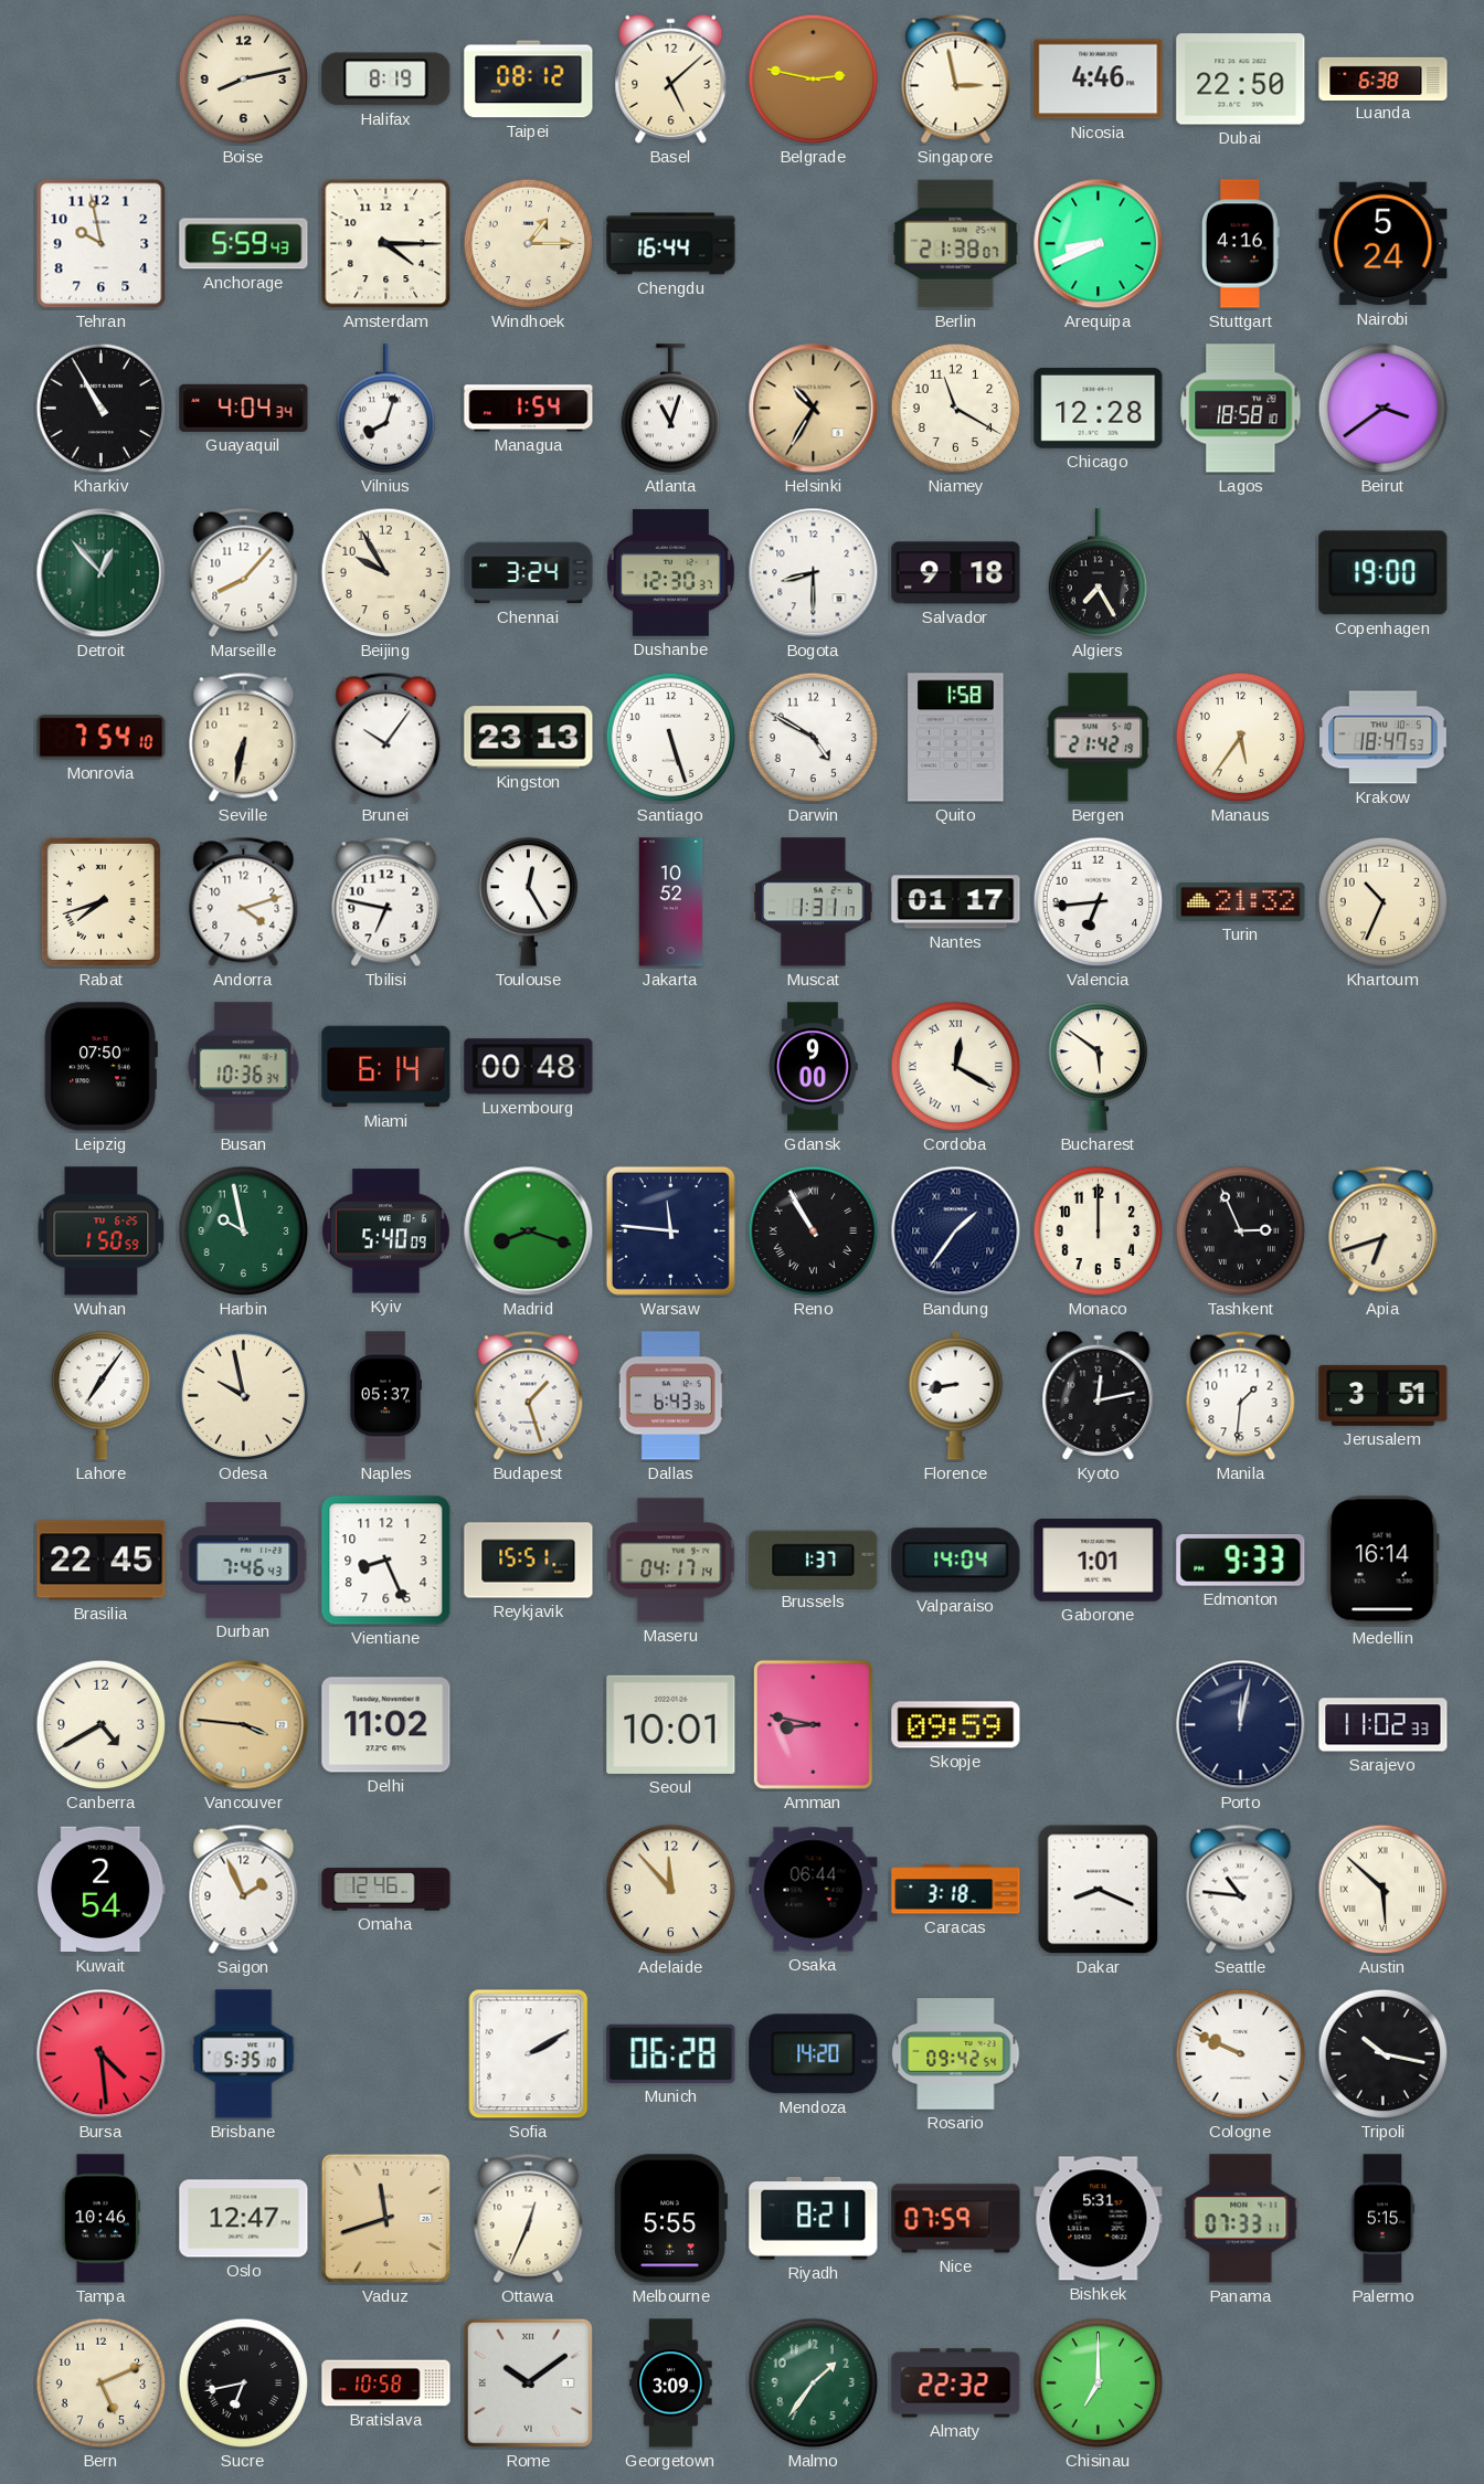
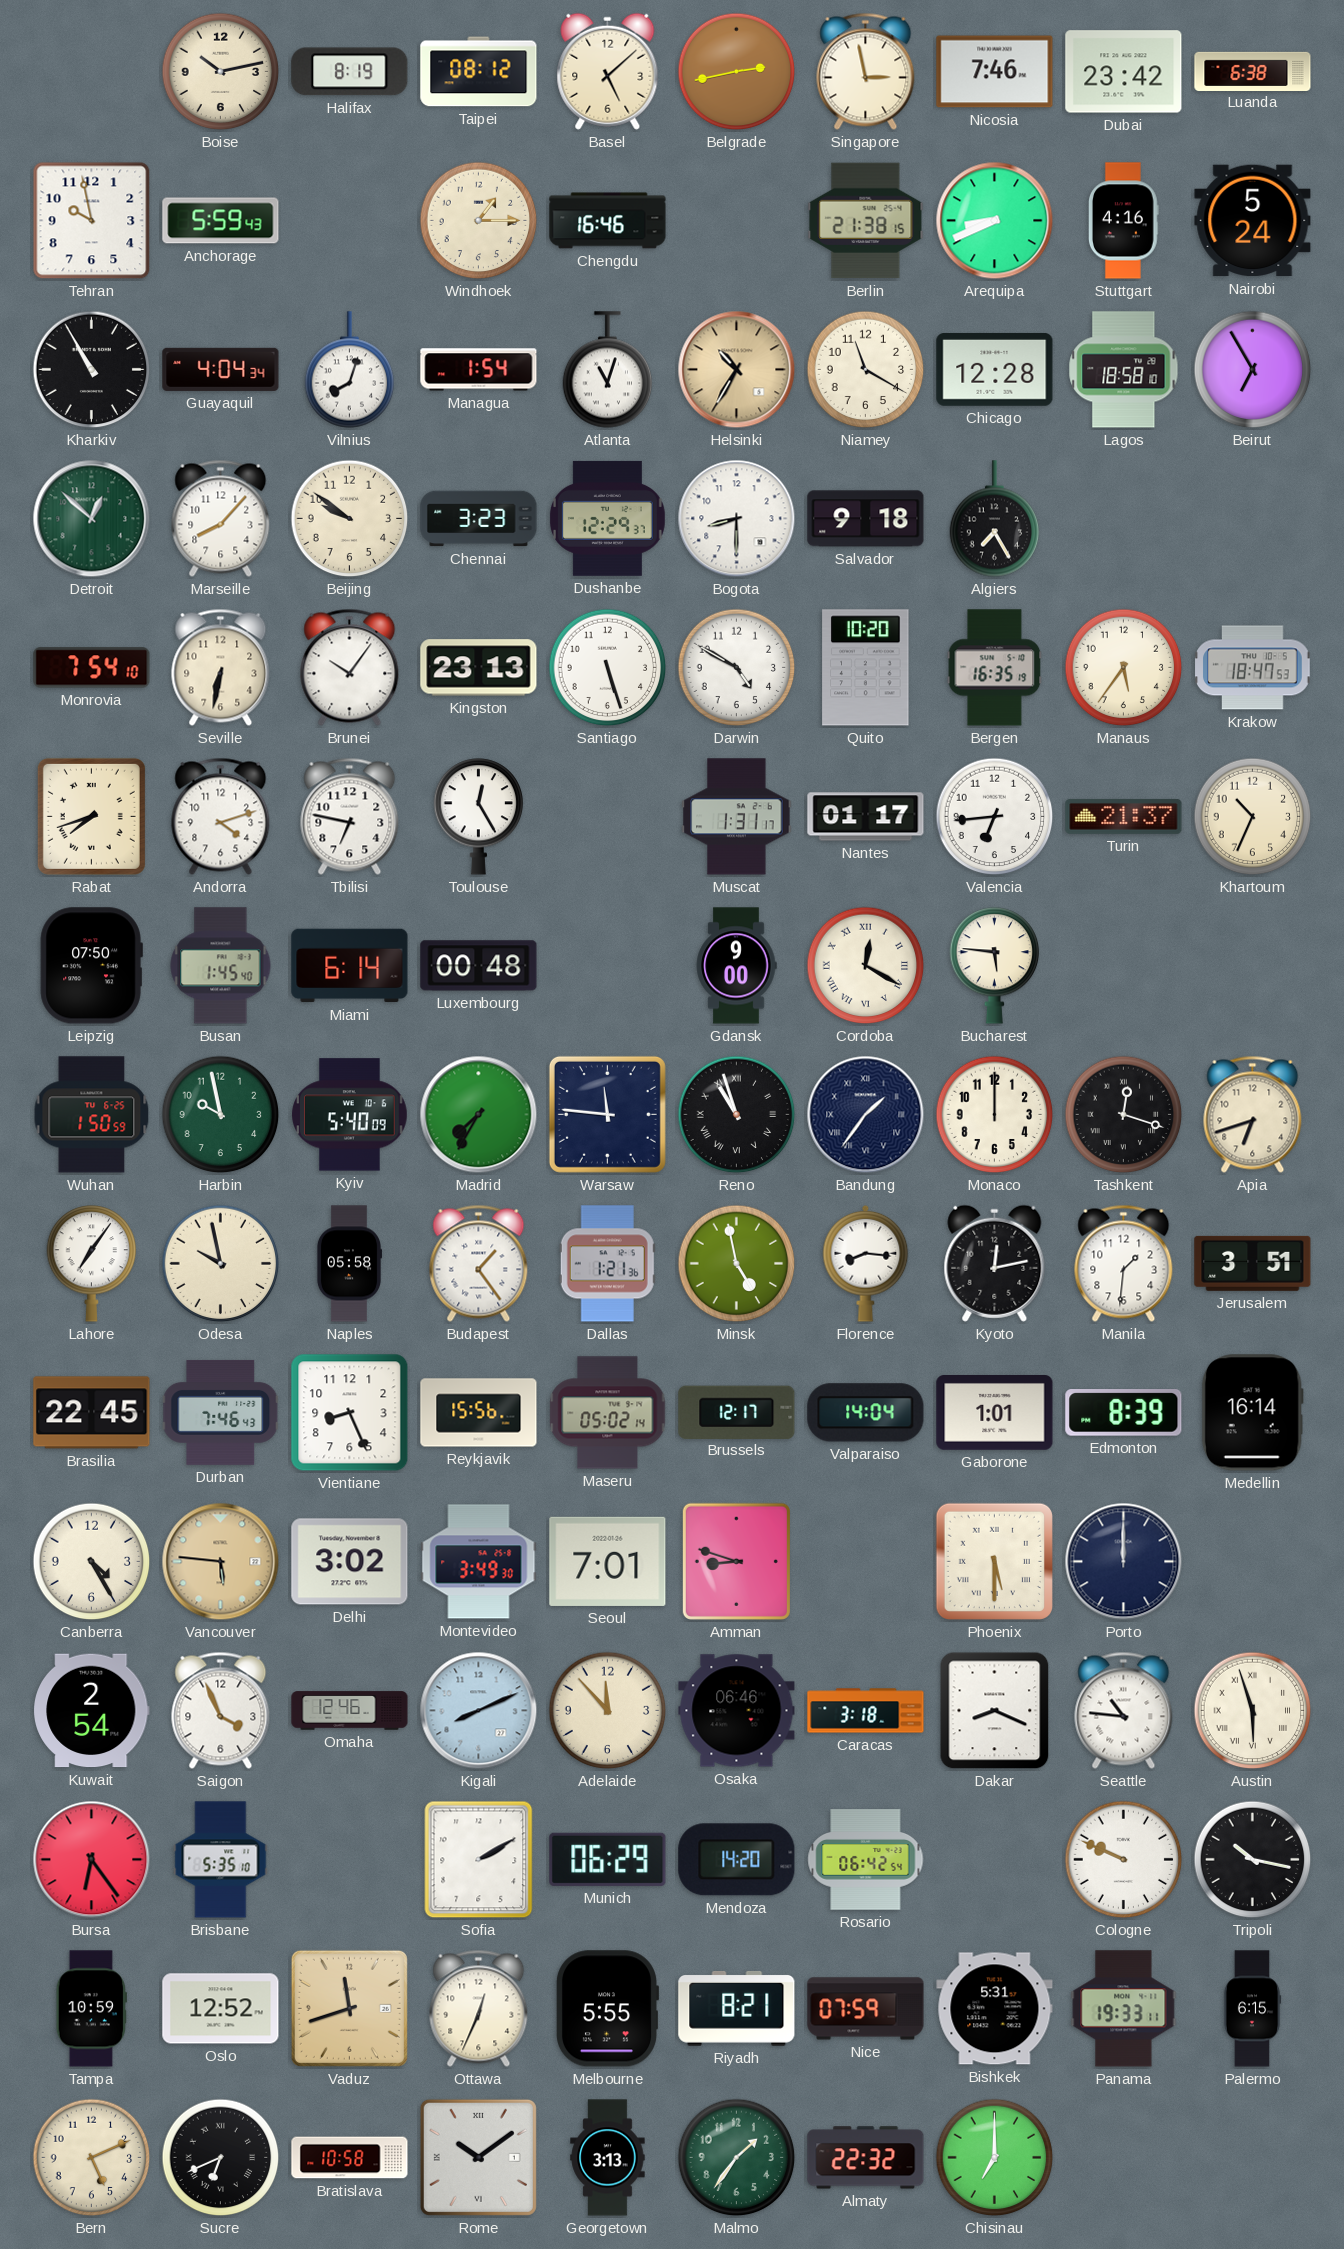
Boise: 8:13 -> 10:13
Belgrade: 2:47 -> 2:43
Nicosia: 4:46 -> 7:46
Dubai: 22:50 -> 23:42
Amsterdam: 4:15 -> none
Chengdu: 16:44 -> 16:46
Berlin: 21:38:07 -> 21:38:15
Beirut: 3:39 -> 6:55
Detroit: 12:53 -> 12:52
Beijing: 9:55 -> 9:51
Chennai: 3:24 -> 3:23
Dushanbe: 12:30 -> 12:29
Copenhagen: 19:00 -> none
Quito: 1:58 -> 10:20
Bergen: 21:42 -> 16:35
Jakarta: 10:52 -> none
Turin: 21:32 -> 21:37
Busan: 10:36 -> 1:45
Bucharest: 5:51 -> 5:46
Madrid: 8:18 -> 7:35
Reno: 10:55 -> 10:57
Tashkent: 2:56 -> 12:18
Naples: 05:37 -> 05:58
Budapest: 1:27 -> 1:24
Dallas: 6:43 -> 1:21
Minsk: none -> 4:58
Florence: 8:43 -> 8:16
Reykjavik: 15:51 -> 15:56
Maseru: 04:17 -> 05:02
Brussels: 1:37 -> 12:17
Edmonton: 9:33 -> 8:39
Canberra: 4:40 -> 4:25
Vancouver: 3:46 -> 5:46
Delhi: 11:02 -> 3:02
Montevideo: none -> 3:49
Seoul: 10:01 -> 7:01
Amman: 8:47 -> 8:48
Skopje: 09:59 -> none
Phoenix: none -> 5:30
Porto: 12:02 -> 12:00
Sarajevo: 11:02 -> none
Saigon: 1:56 -> 3:56
Kigali: none -> 8:11
Osaka: 06:44 -> 06:46
Austin: 5:52 -> 5:57
Bursa: 4:29 -> 6:24
Munich: 06:28 -> 06:29
Rosario: 09:42 -> 06:42
Tampa: 10:46 -> 10:59
Oslo: 12:47 -> 12:52
Panama: 07:33 -> 19:33
Palermo: 5:15 -> 6:15
Sucre: 6:43 -> 6:41
Georgetown: 3:09 -> 3:13
